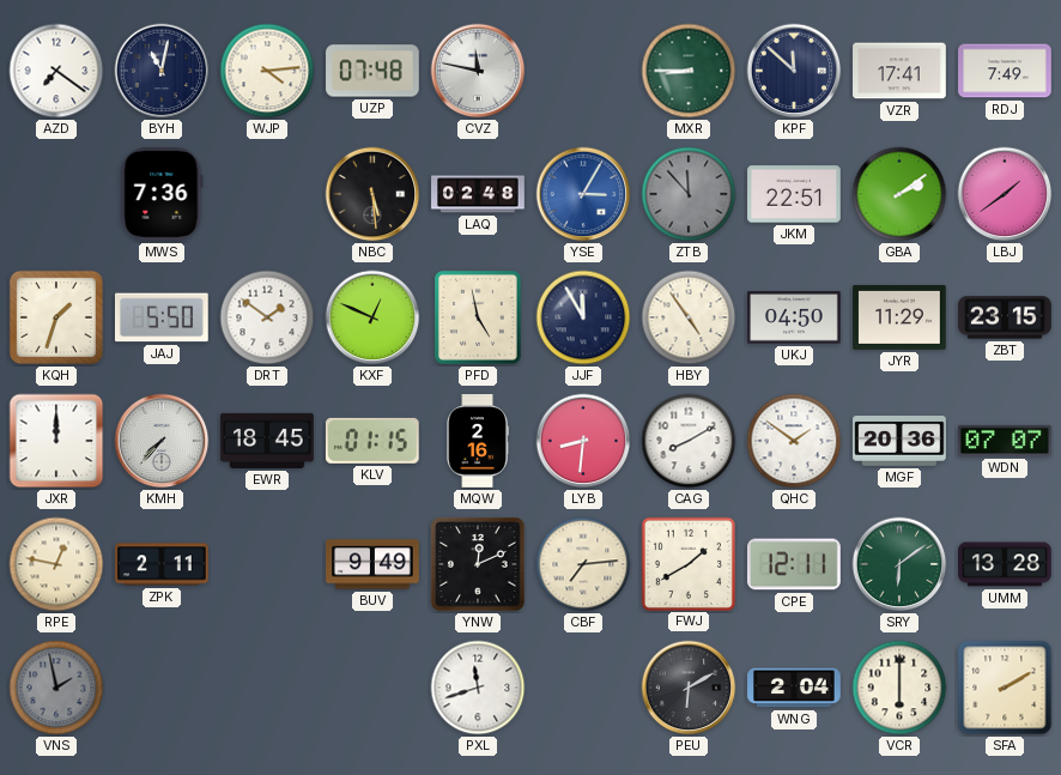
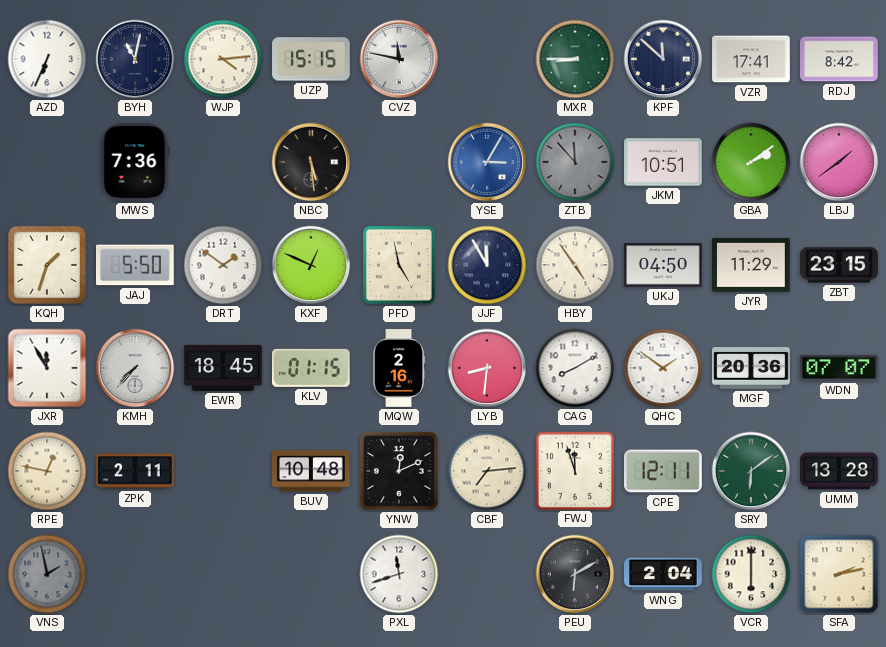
AZD: 7:21 -> 6:34
UZP: 07:48 -> 15:15
RDJ: 7:49 -> 8:42
LAQ: 02:48 -> none
JKM: 22:51 -> 10:51
JXR: 12:00 -> 11:55
BUV: 9:49 -> 10:48
FWJ: 1:40 -> 11:57
SFA: 2:10 -> 2:13
